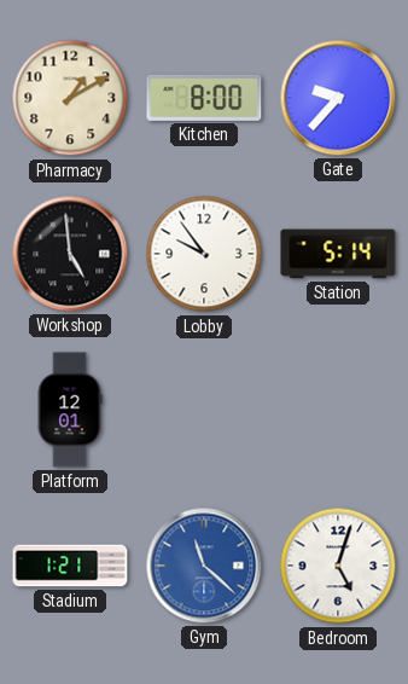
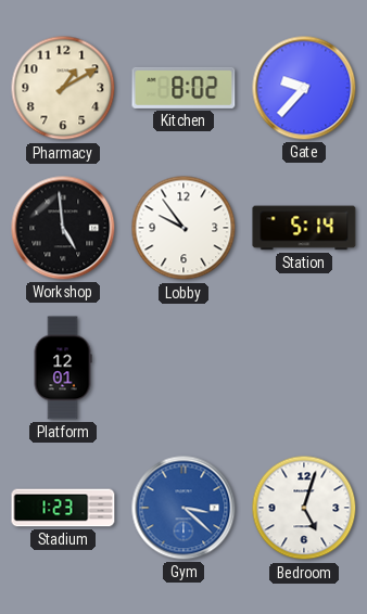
Kitchen: 8:00 -> 8:02
Stadium: 1:21 -> 1:23
Gym: 11:22 -> 3:22
